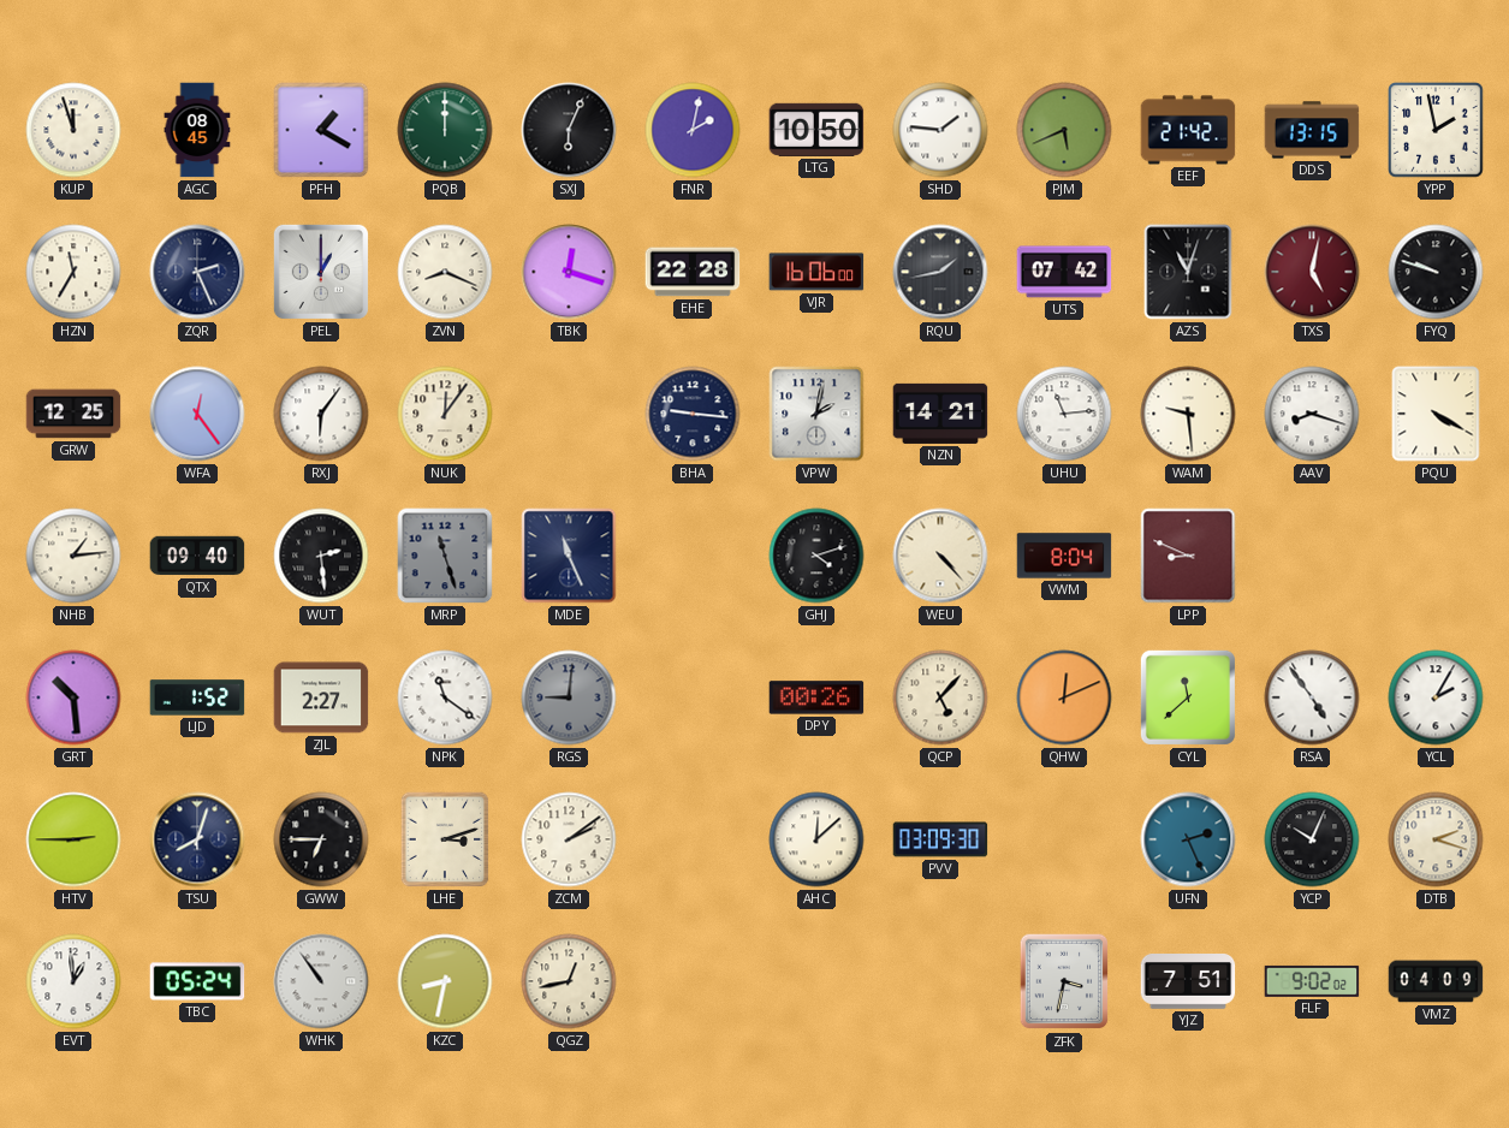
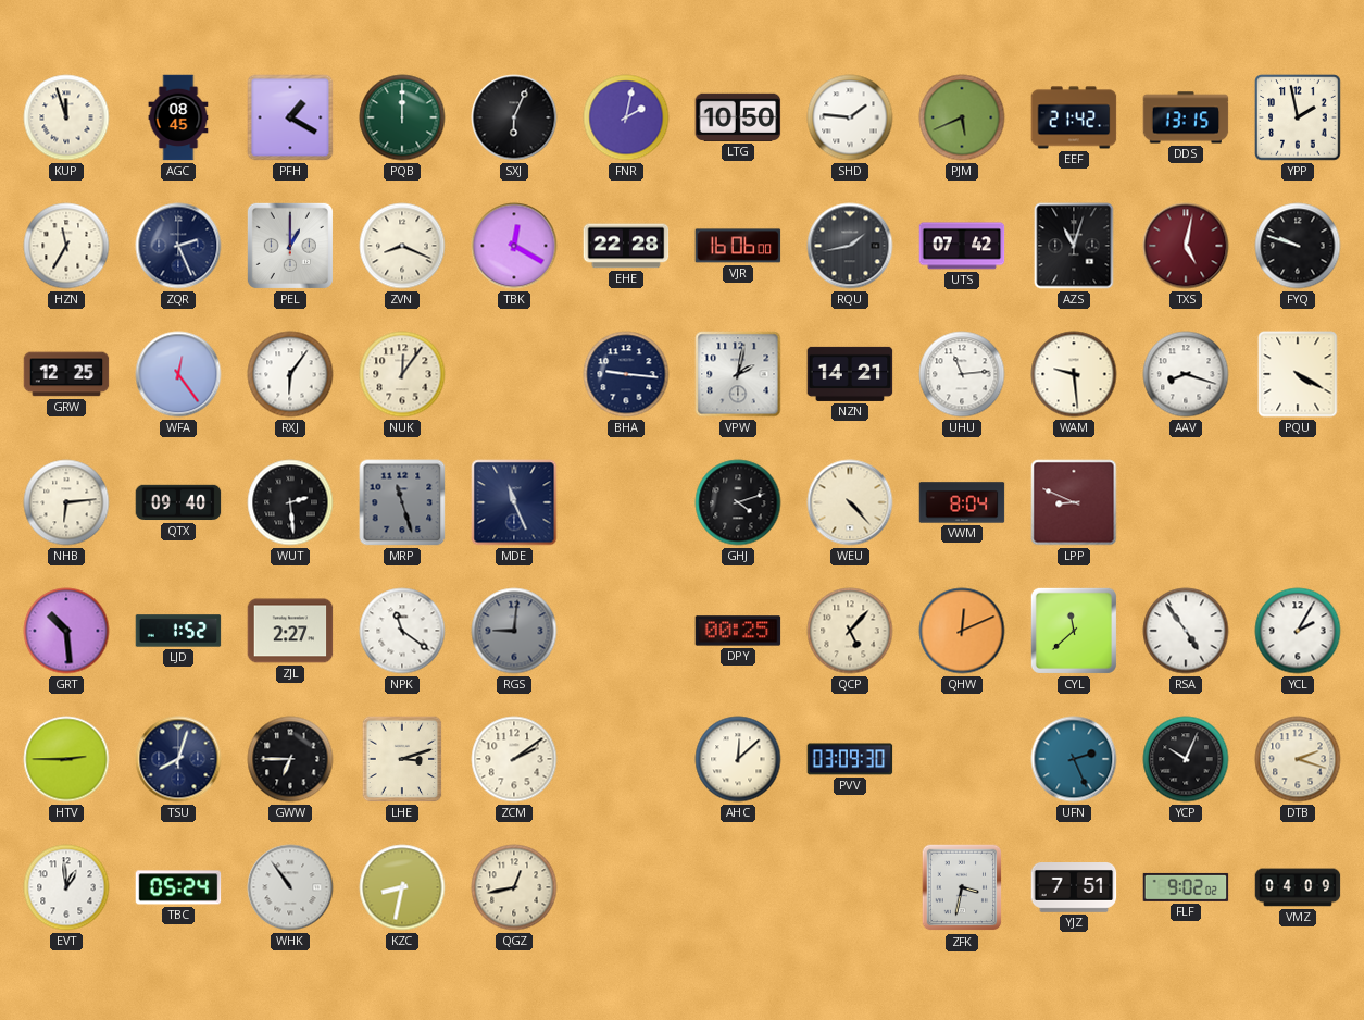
TBK: 12:18 -> 12:20
NHB: 1:14 -> 6:14
DPY: 00:26 -> 00:25
